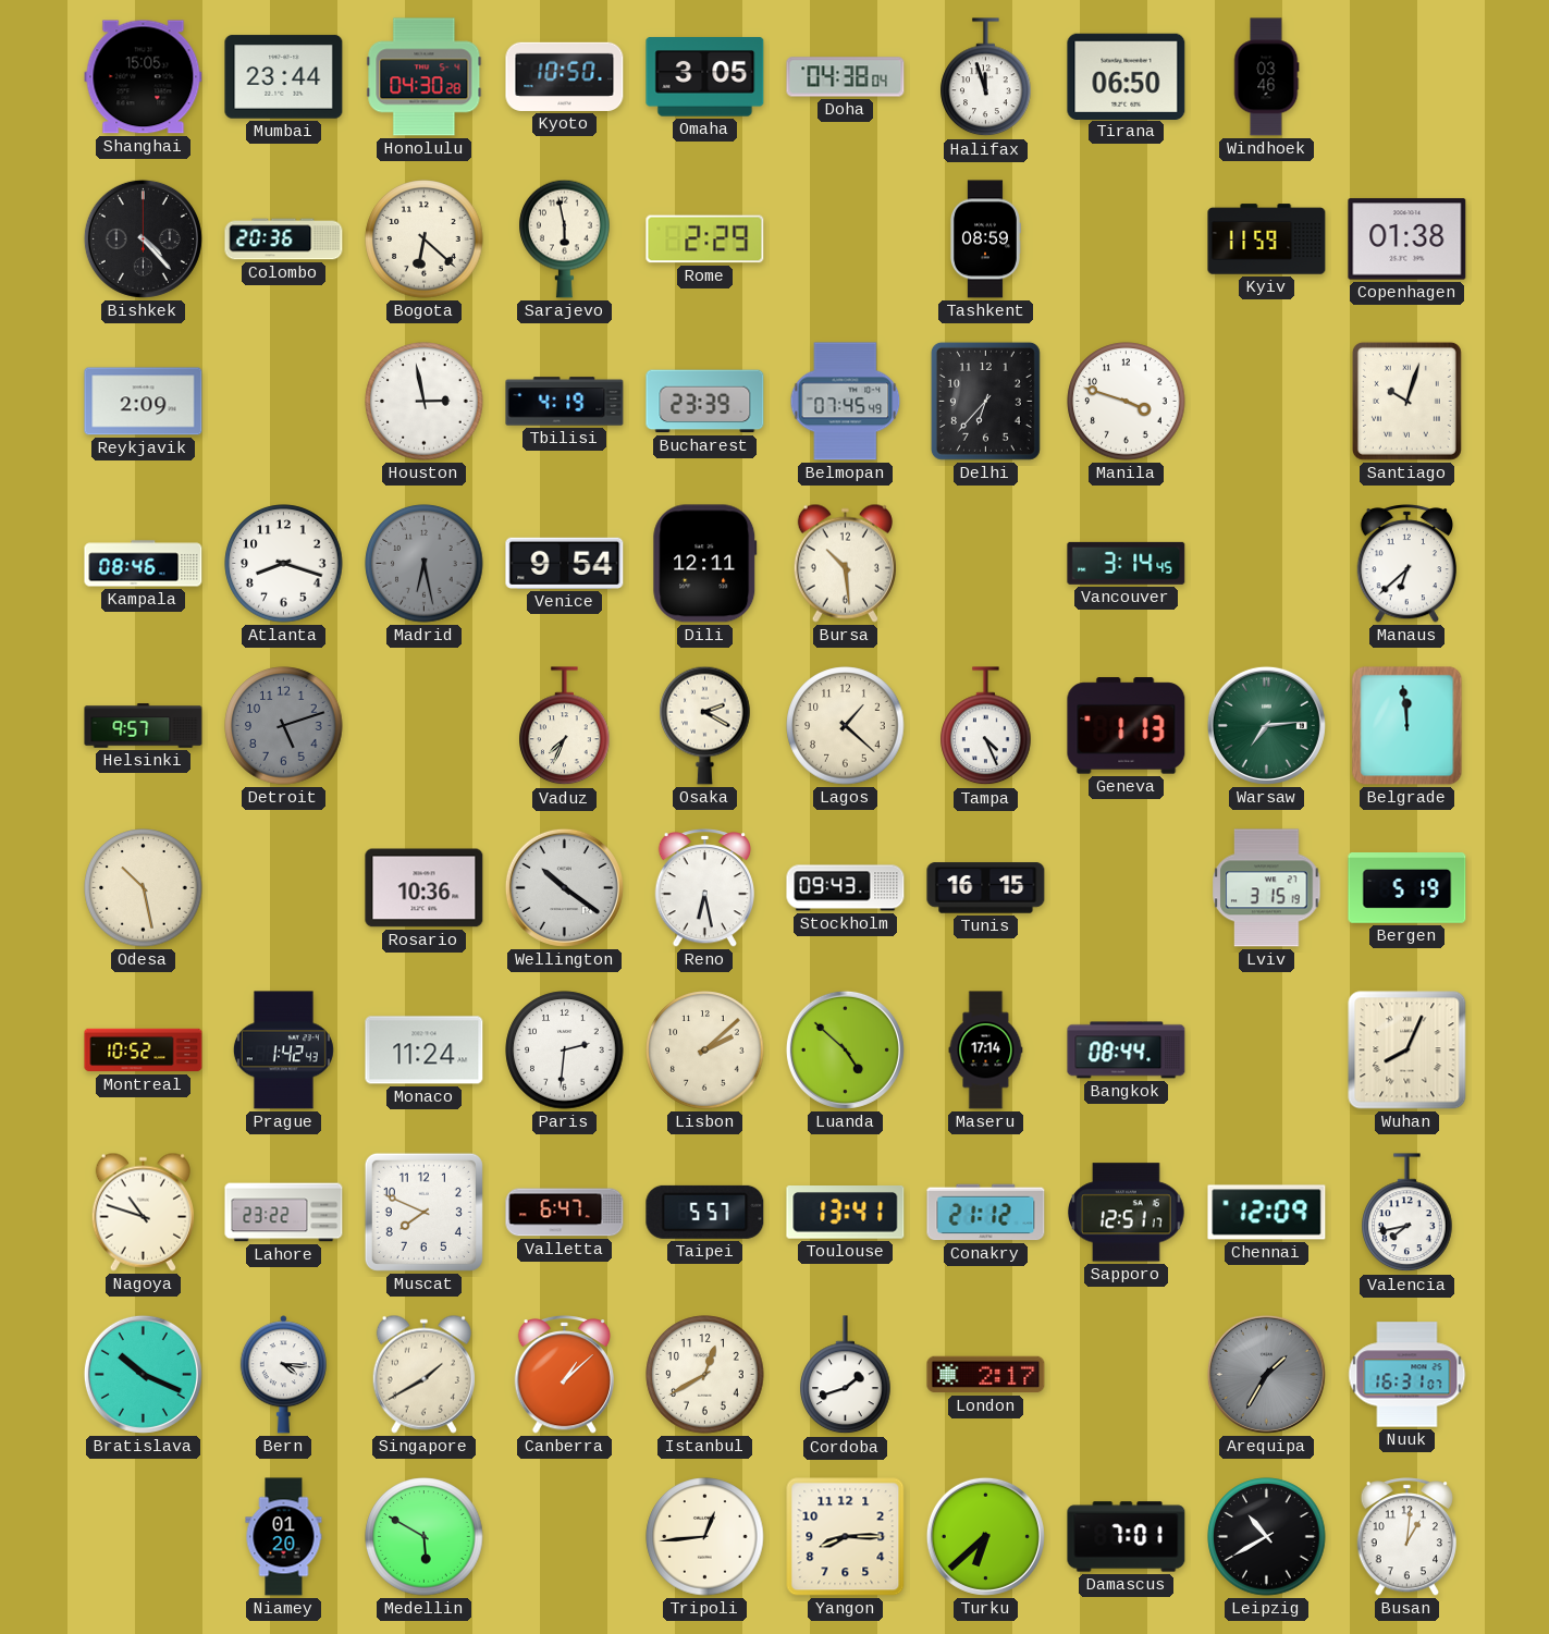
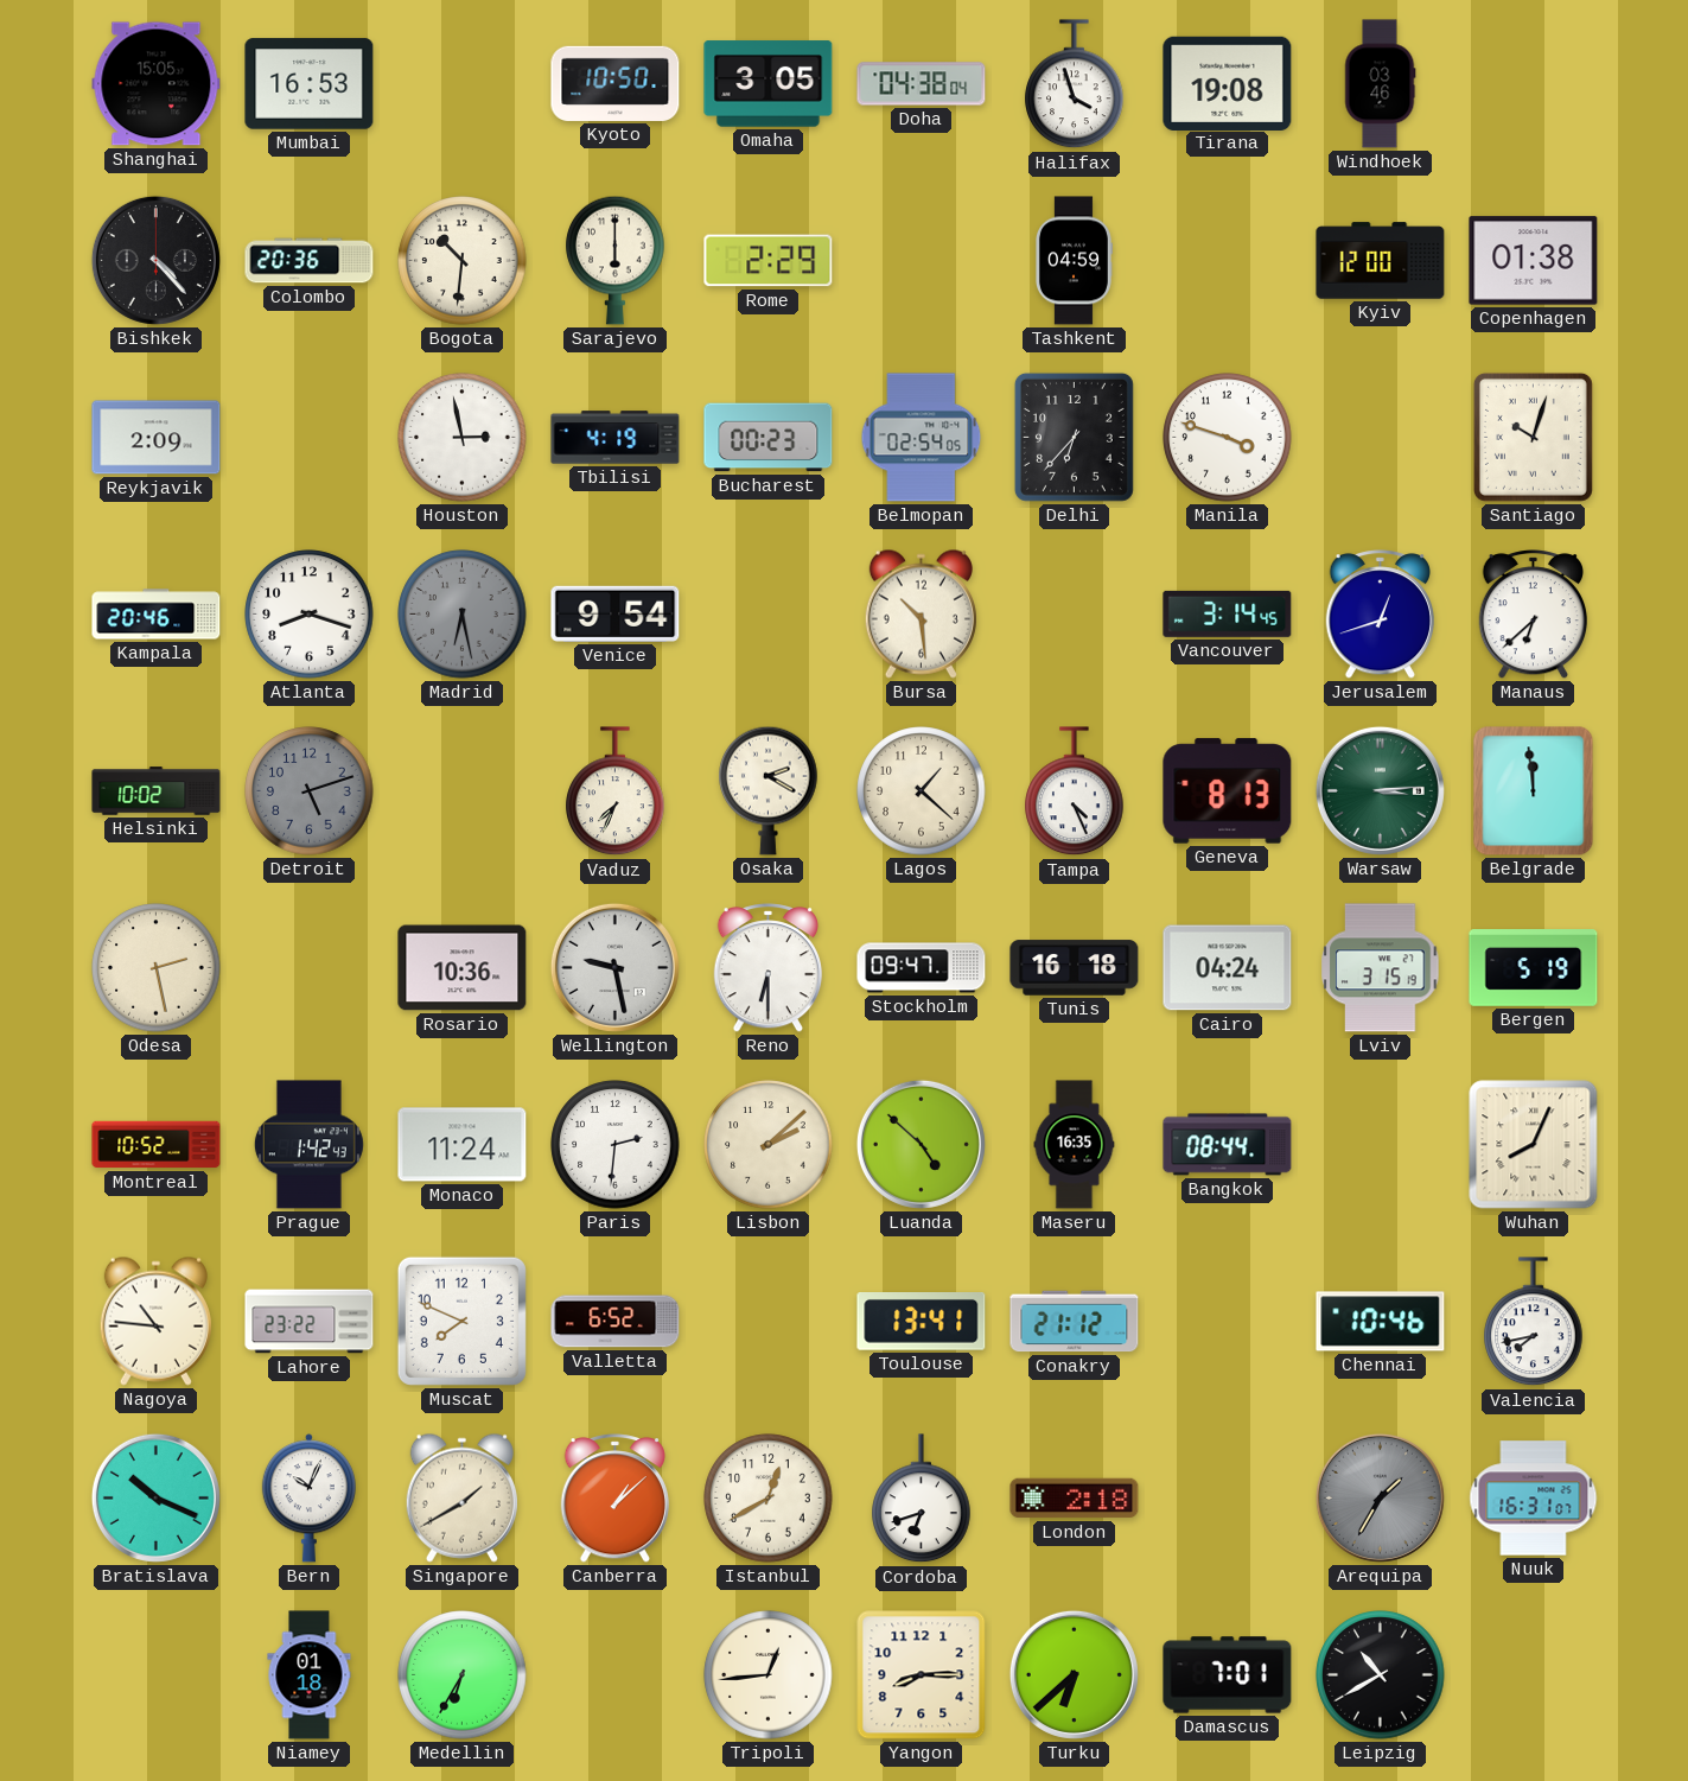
Mumbai: 23:44 -> 16:53
Honolulu: 04:30 -> none
Halifax: 11:57 -> 3:57
Tirana: 06:50 -> 19:08
Bogota: 6:22 -> 10:31
Sarajevo: 5:58 -> 6:00
Tashkent: 08:59 -> 04:59
Kyiv: 11:59 -> 12:00
Bucharest: 23:39 -> 00:23
Belmopan: 07:45 -> 02:54
Kampala: 08:46 -> 20:46
Dili: 12:11 -> none
Jerusalem: none -> 12:42
Helsinki: 9:57 -> 10:02
Geneva: 1:13 -> 8:13
Warsaw: 7:14 -> 3:14
Odesa: 10:28 -> 2:28
Wellington: 10:21 -> 9:28
Reno: 6:28 -> 6:30
Stockholm: 09:43 -> 09:47
Tunis: 16:15 -> 16:18
Cairo: none -> 04:24
Maseru: 17:14 -> 16:35
Nagoya: 10:48 -> 10:46
Valletta: 6:47 -> 6:52
Taipei: 5:57 -> none
Sapporo: 12:51 -> none
Chennai: 12:09 -> 10:46
Bern: 4:16 -> 10:04
Cordoba: 1:42 -> 6:42
London: 2:17 -> 2:18
Niamey: 01:20 -> 01:18
Medellin: 5:50 -> 6:35
Busan: 1:01 -> none
